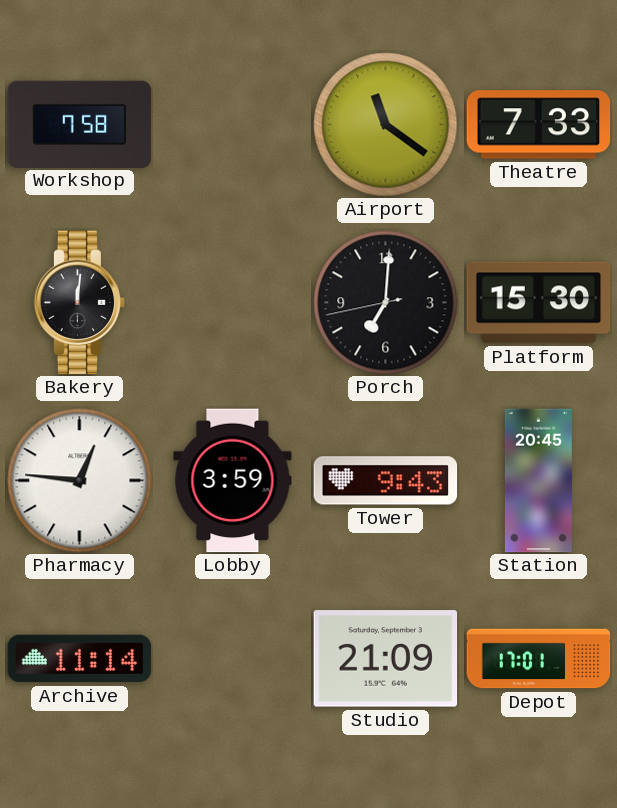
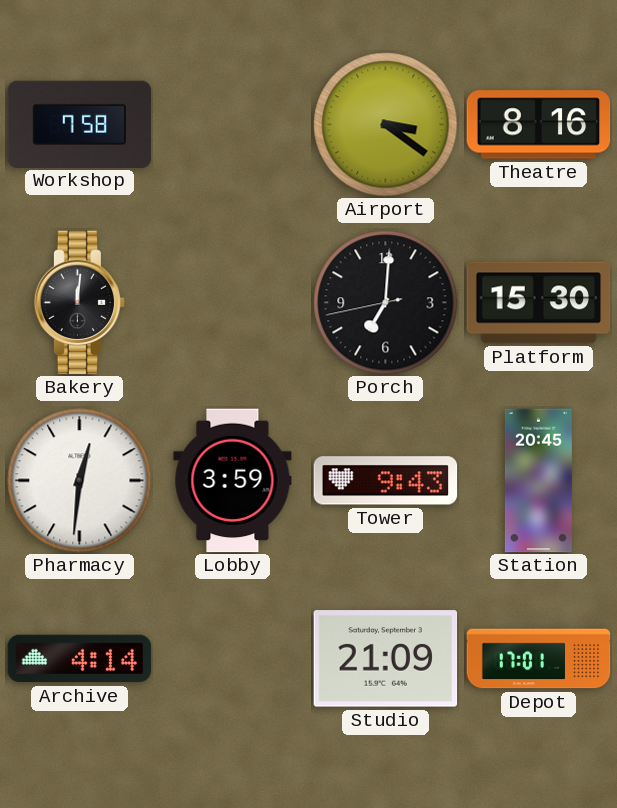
Airport: 11:21 -> 3:21
Theatre: 7:33 -> 8:16
Pharmacy: 12:46 -> 12:31
Archive: 11:14 -> 4:14
